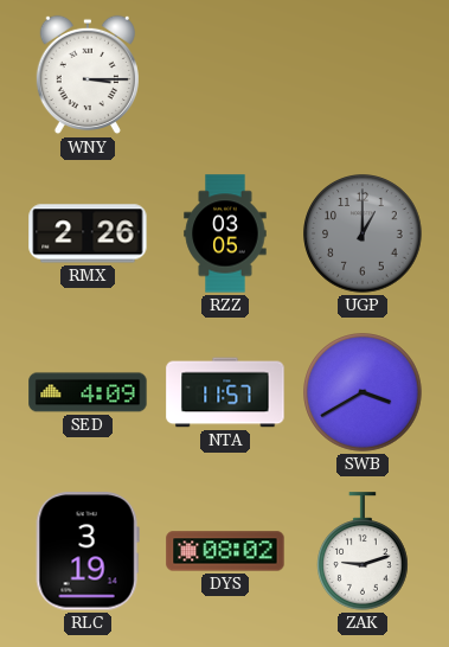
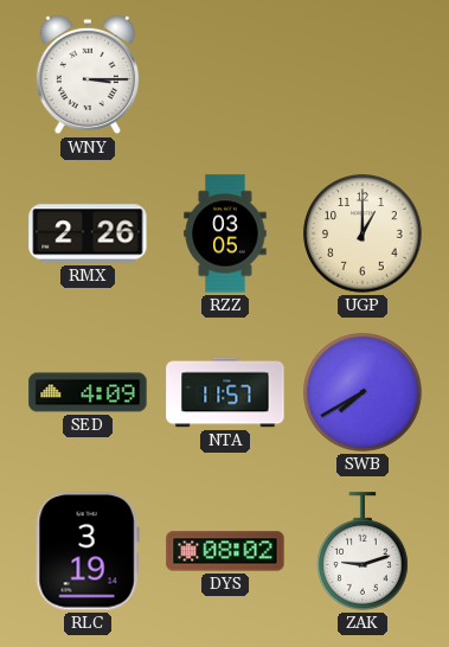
UGP dial: grey -> cream
SWB: 3:40 -> 7:40
